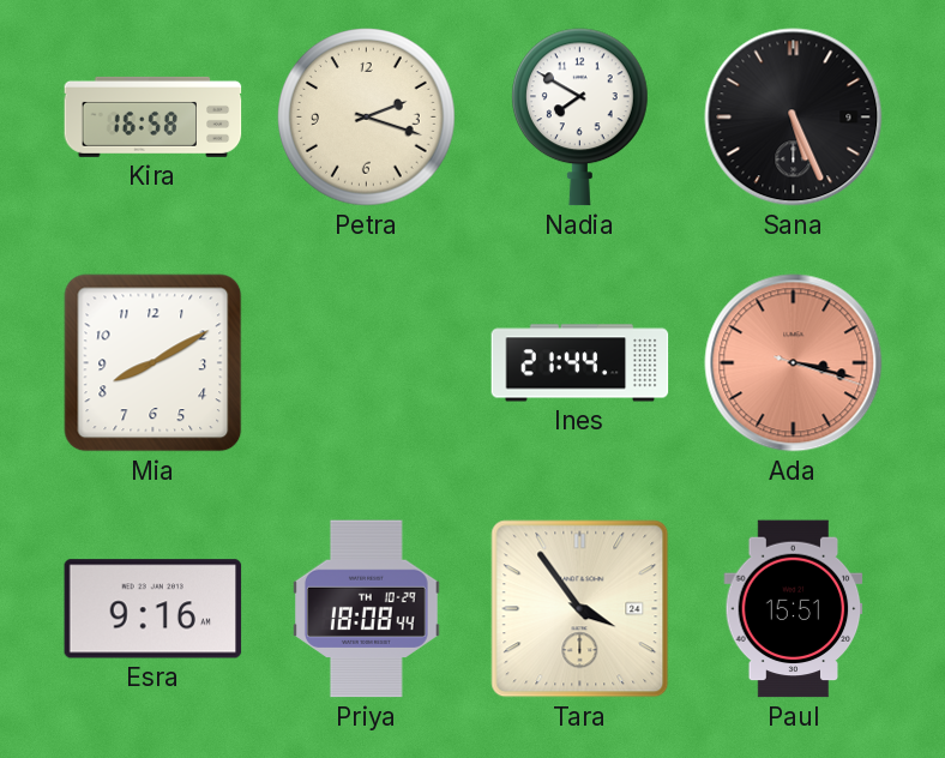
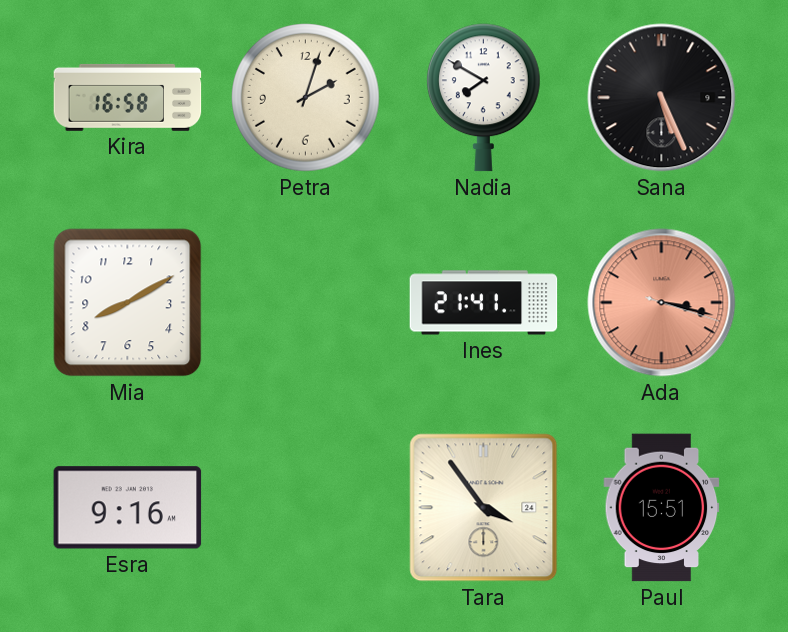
Petra: 2:18 -> 2:03
Ines: 21:44 -> 21:41
Priya: 18:08 -> none
